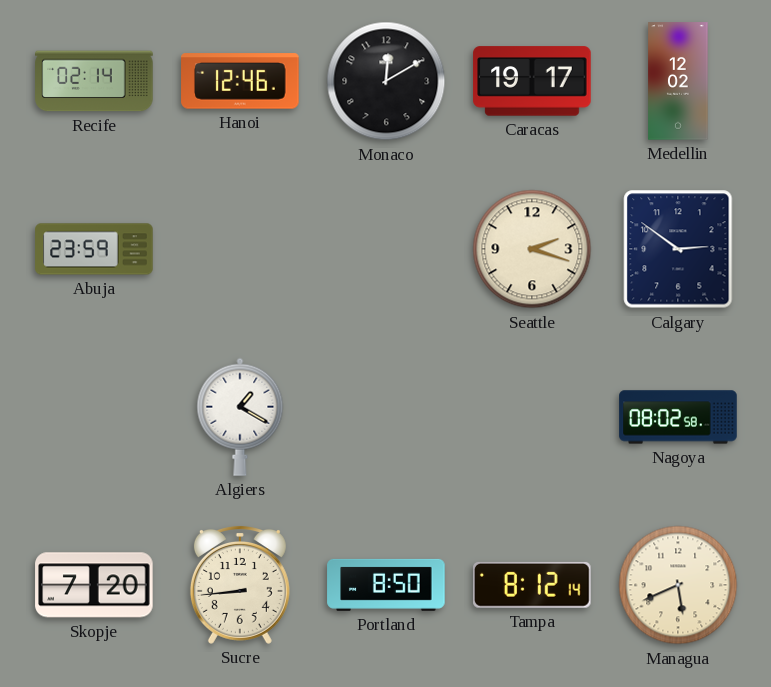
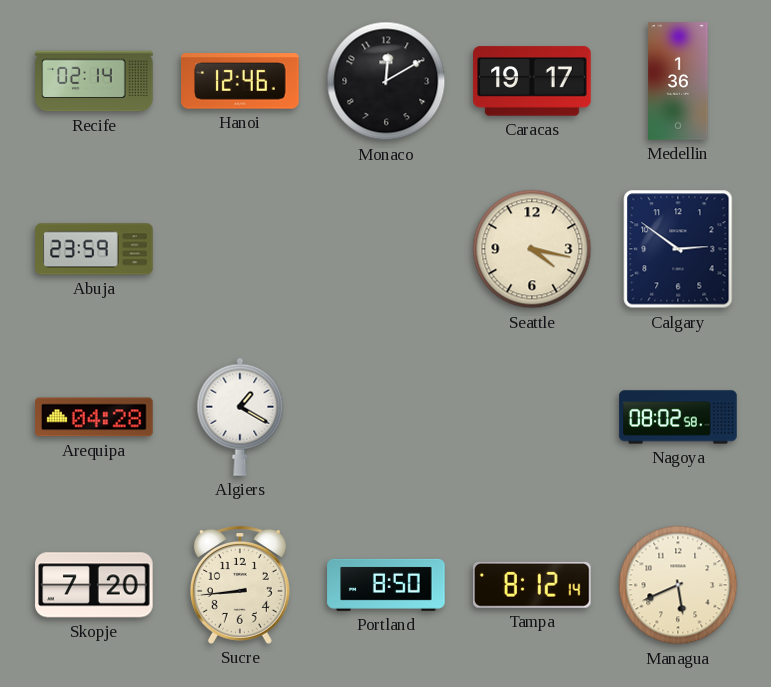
Medellin: 12:02 -> 1:36
Seattle: 2:18 -> 4:17
Arequipa: none -> 04:28
